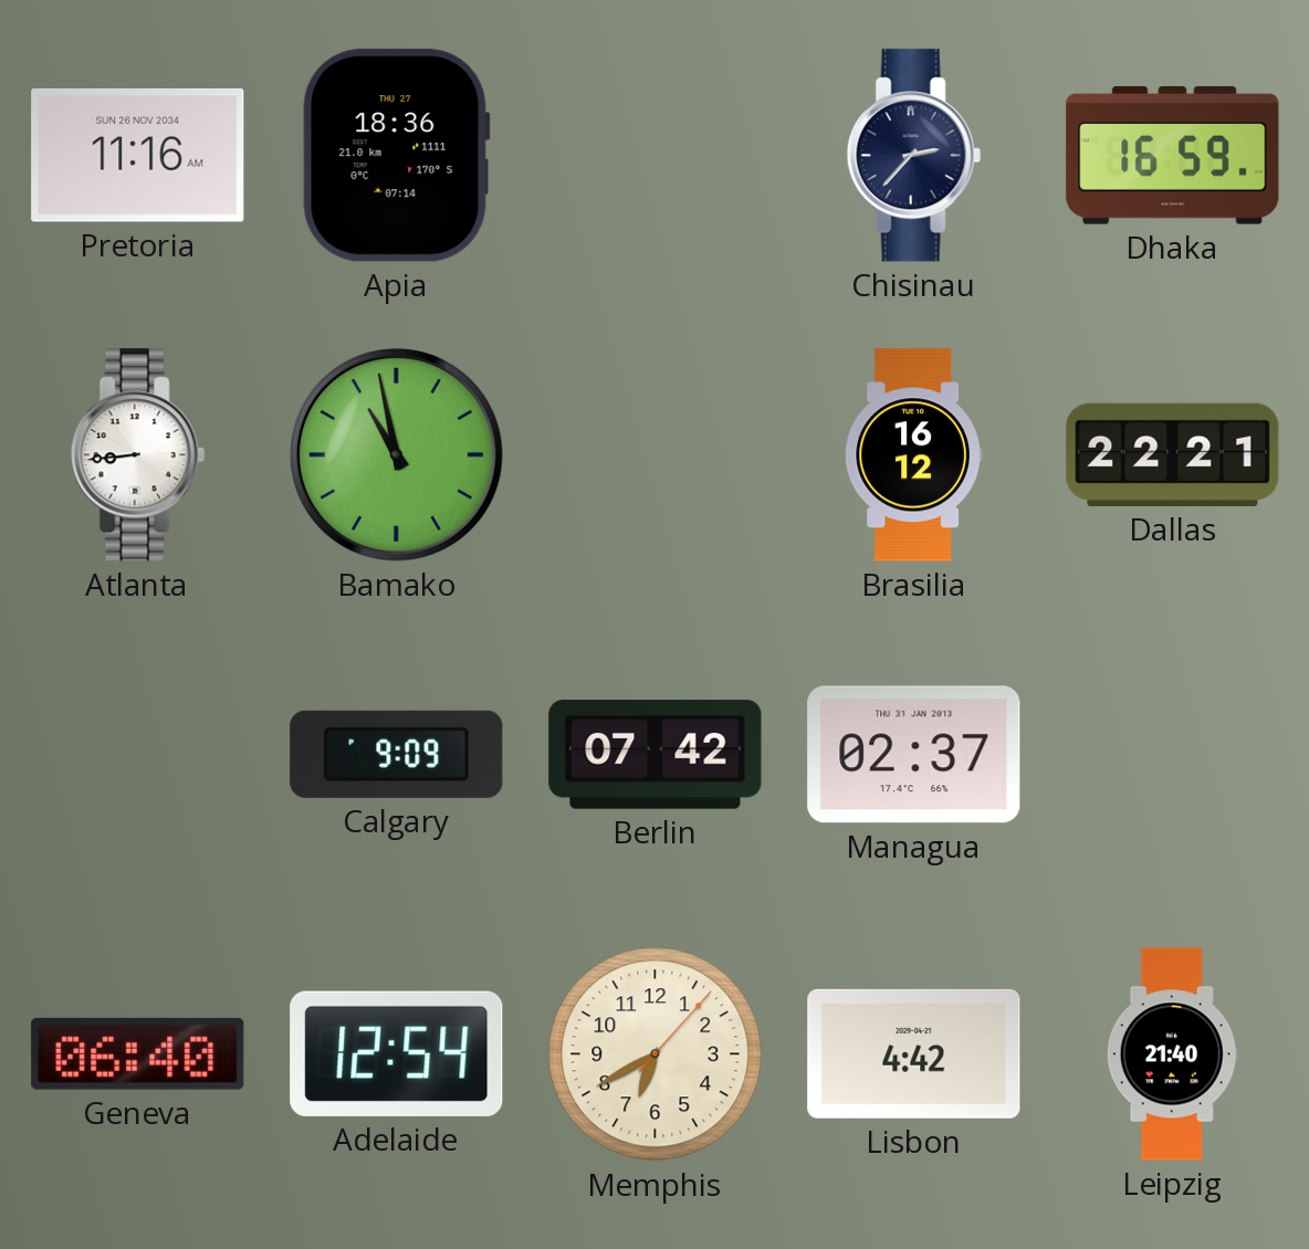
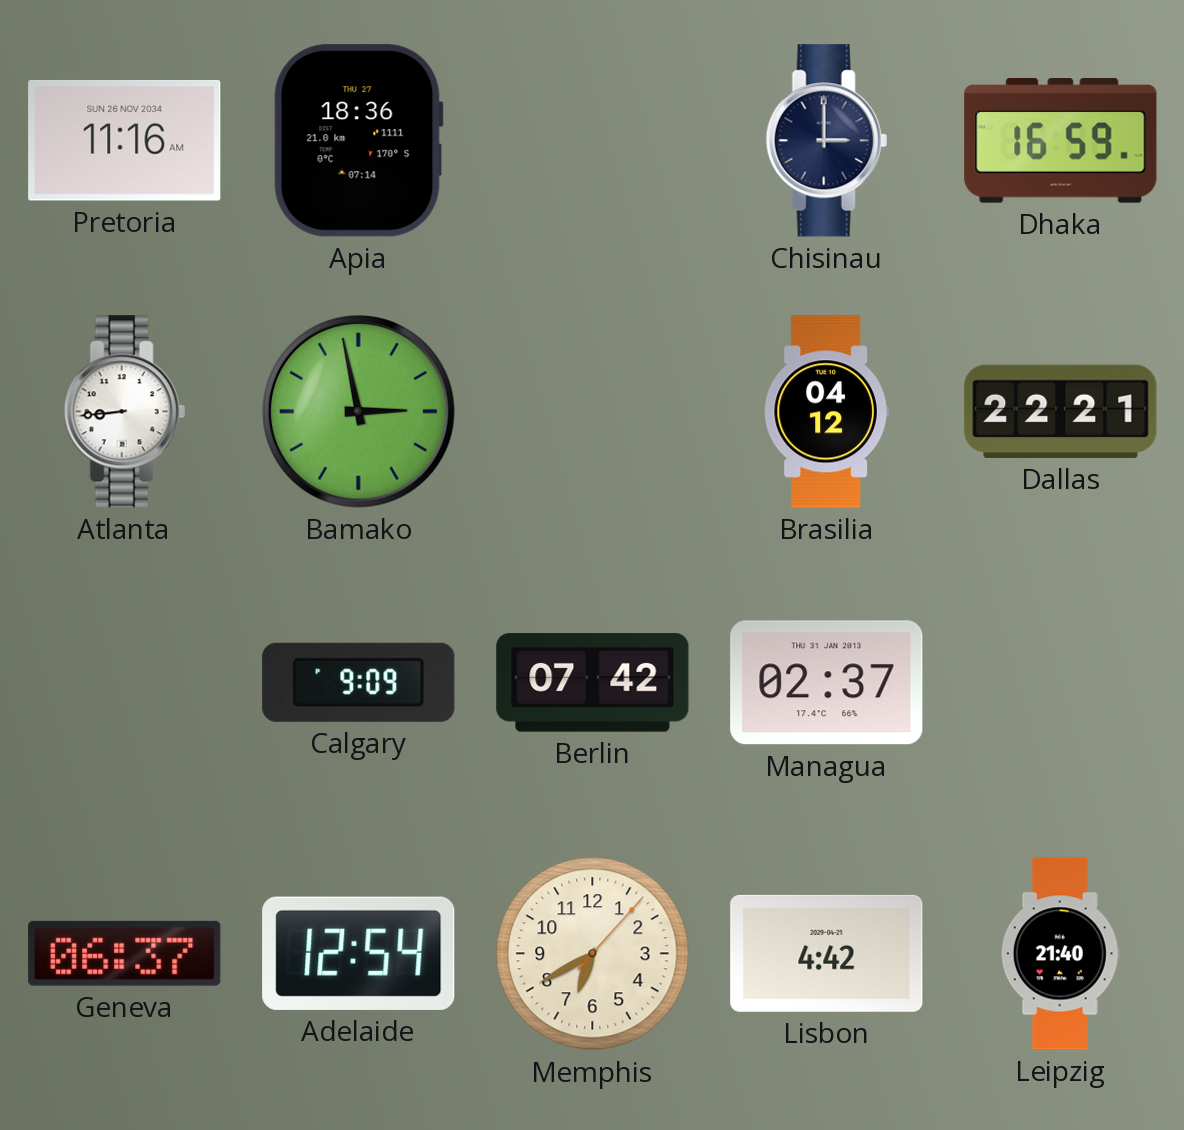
Chisinau: 2:37 -> 3:00
Bamako: 10:58 -> 2:58
Brasilia: 16:12 -> 04:12
Geneva: 06:40 -> 06:37
